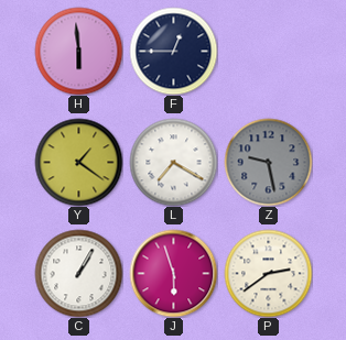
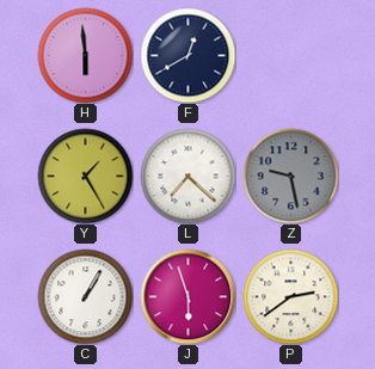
F: 12:45 -> 12:40
Y: 1:21 -> 1:25
L: 7:20 -> 7:22
